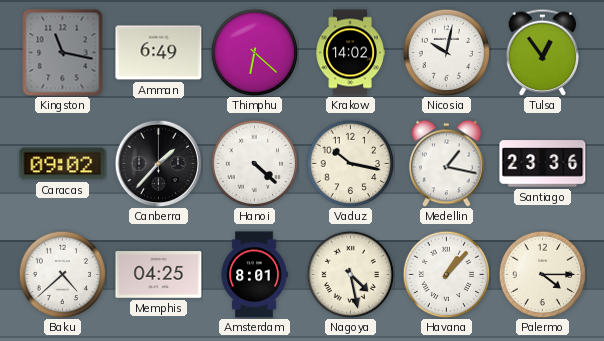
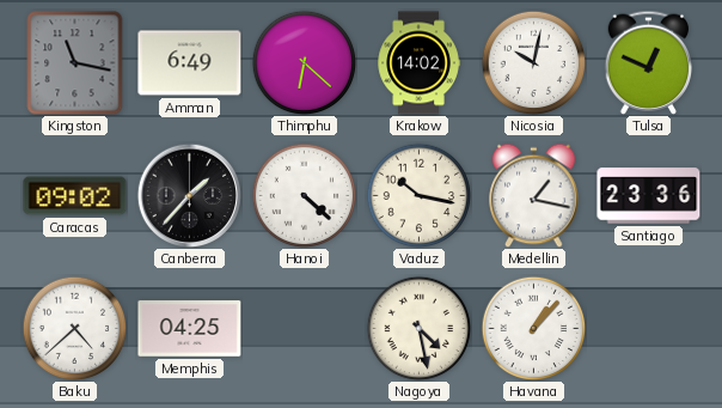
Tulsa: 12:54 -> 12:49
Amsterdam: 8:01 -> none
Palermo: 4:15 -> none
